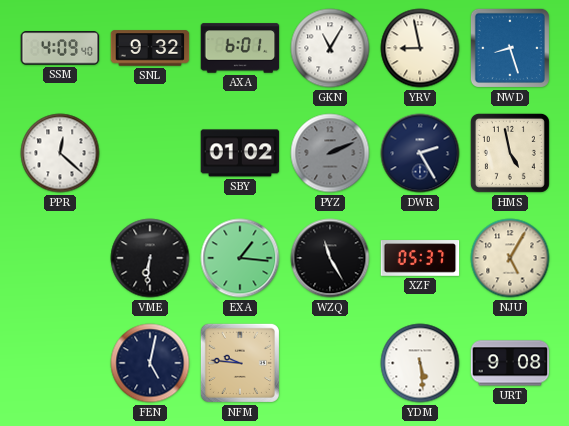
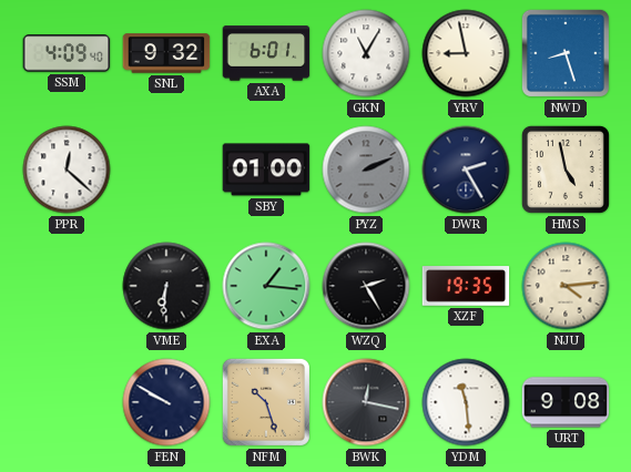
SBY: 01:02 -> 01:00
WZQ: 11:25 -> 2:25
XZF: 05:37 -> 19:35
NJU: 5:05 -> 4:14
FEN: 5:02 -> 9:50
NFM: 9:46 -> 10:27
BWK: none -> 12:17
YDM: 5:29 -> 11:29
